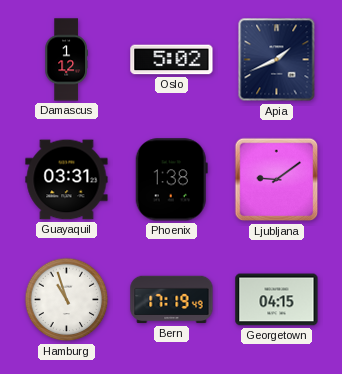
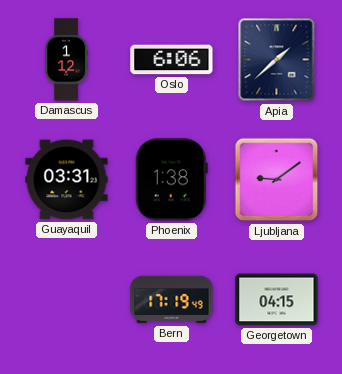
Oslo: 5:02 -> 6:06
Apia: 1:41 -> 1:38
Hamburg: 10:57 -> none
